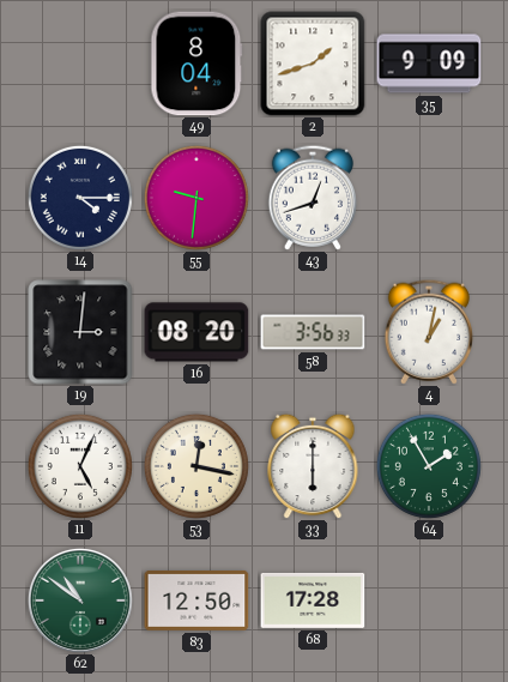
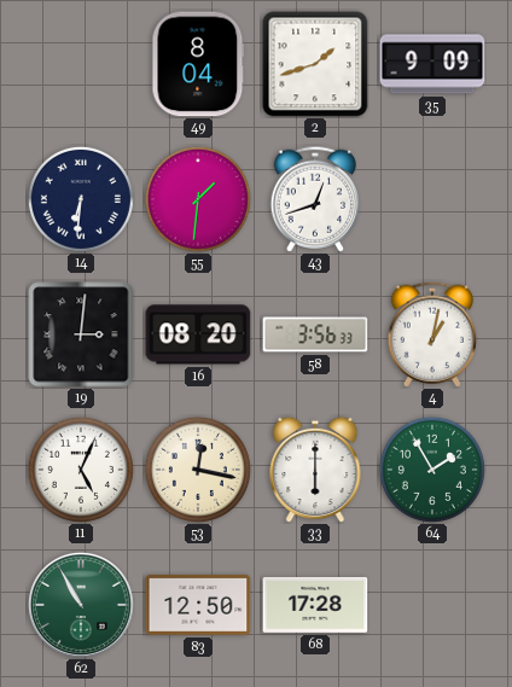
14: 4:15 -> 6:31
55: 9:31 -> 1:31
62: 10:51 -> 10:55
